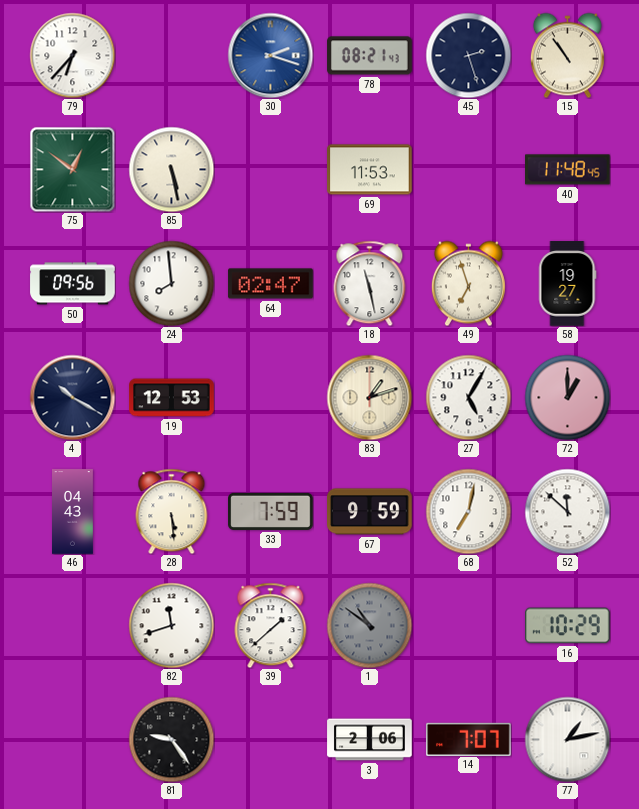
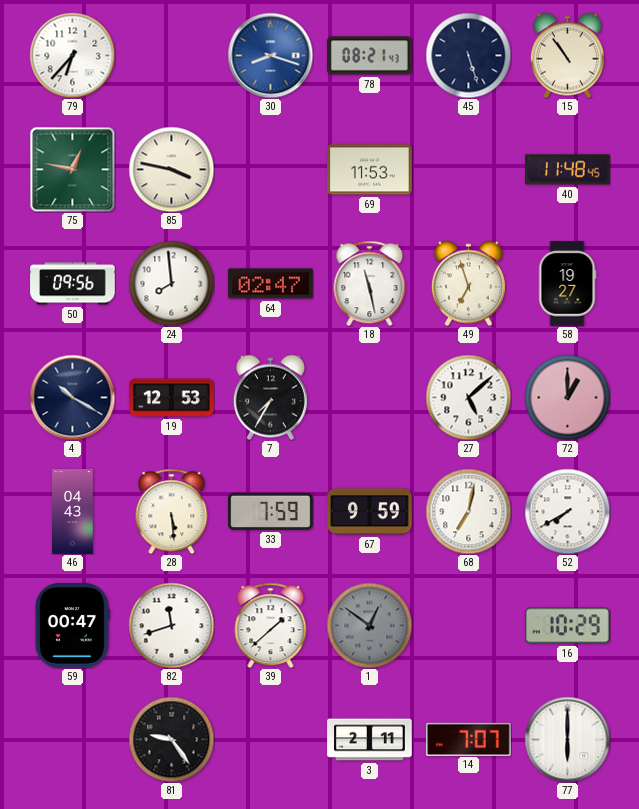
30: 2:18 -> 8:18
45: 2:27 -> 5:27
75: 12:51 -> 12:47
85: 5:28 -> 3:47
7: none -> 7:35
83: 1:12 -> none
27: 5:05 -> 5:08
52: 11:52 -> 7:40
59: none -> 00:47
1: 10:51 -> 12:51
3: 2:06 -> 2:11
77: 1:13 -> 6:00
